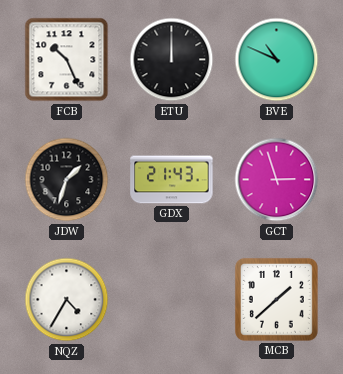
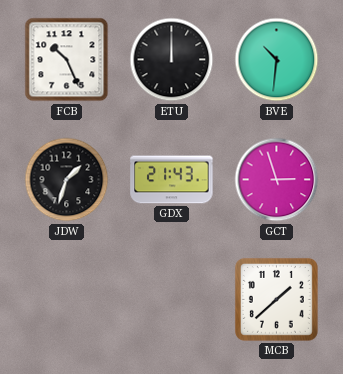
BVE: 10:49 -> 10:31
NQZ: 4:35 -> none
